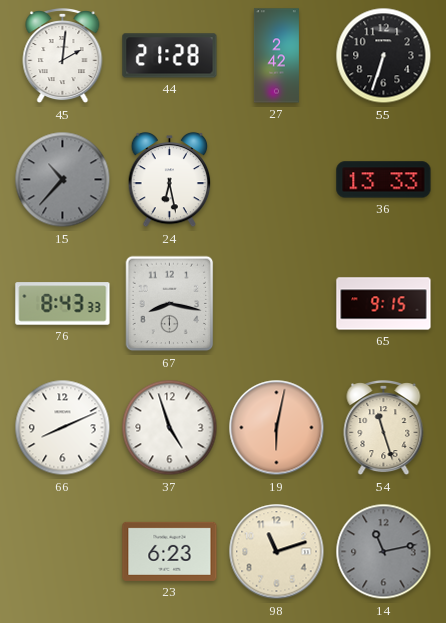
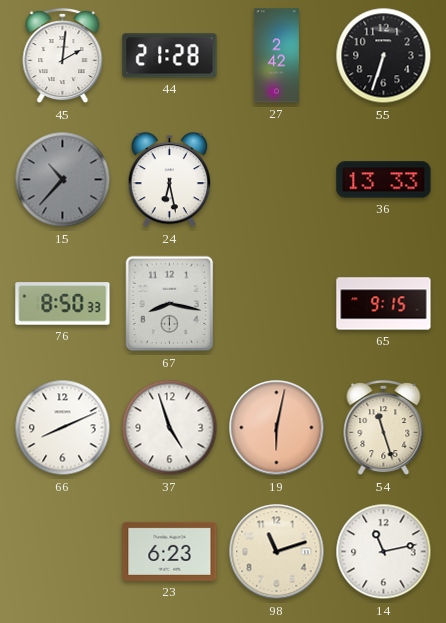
76: 8:43 -> 8:50
14 dial: grey -> white
